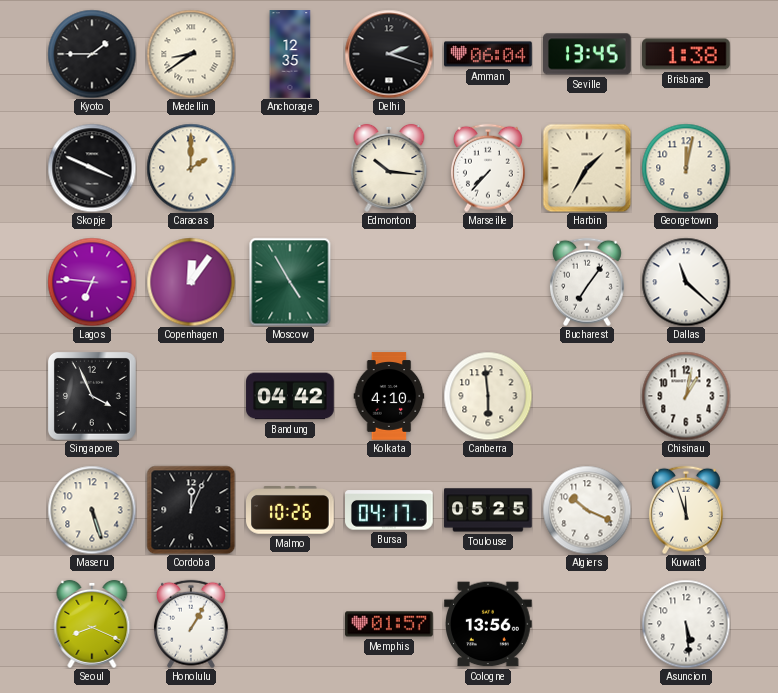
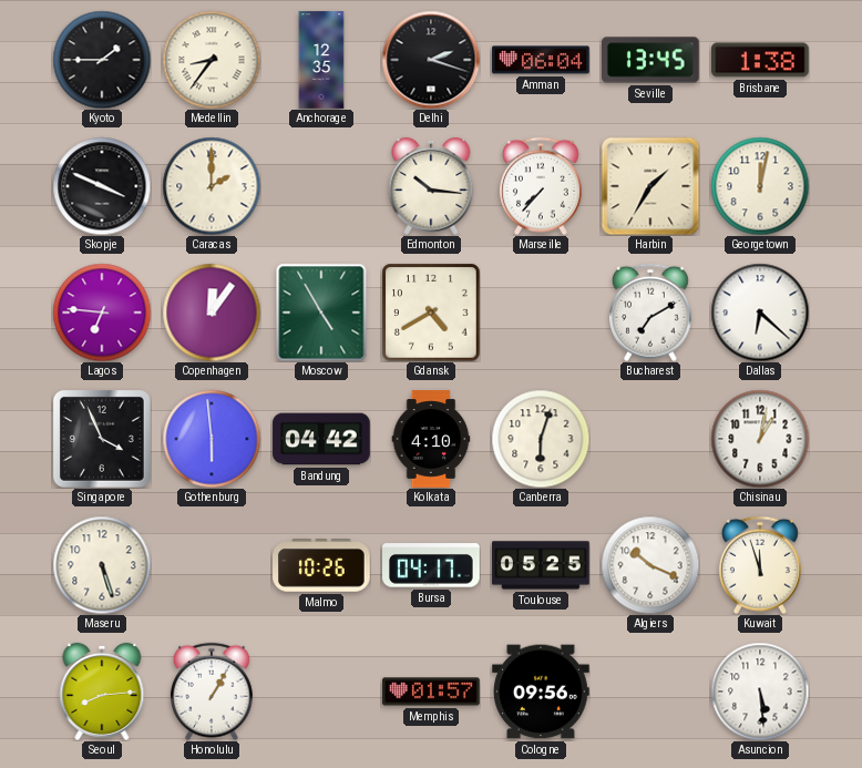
Medellin: 8:39 -> 8:36
Gdansk: none -> 4:40
Bucharest: 7:06 -> 7:10
Dallas: 11:22 -> 6:22
Gothenburg: none -> 5:59
Canberra: 5:59 -> 6:03
Cordoba: 12:04 -> none
Seoul: 8:19 -> 8:14
Cologne: 13:56 -> 09:56
